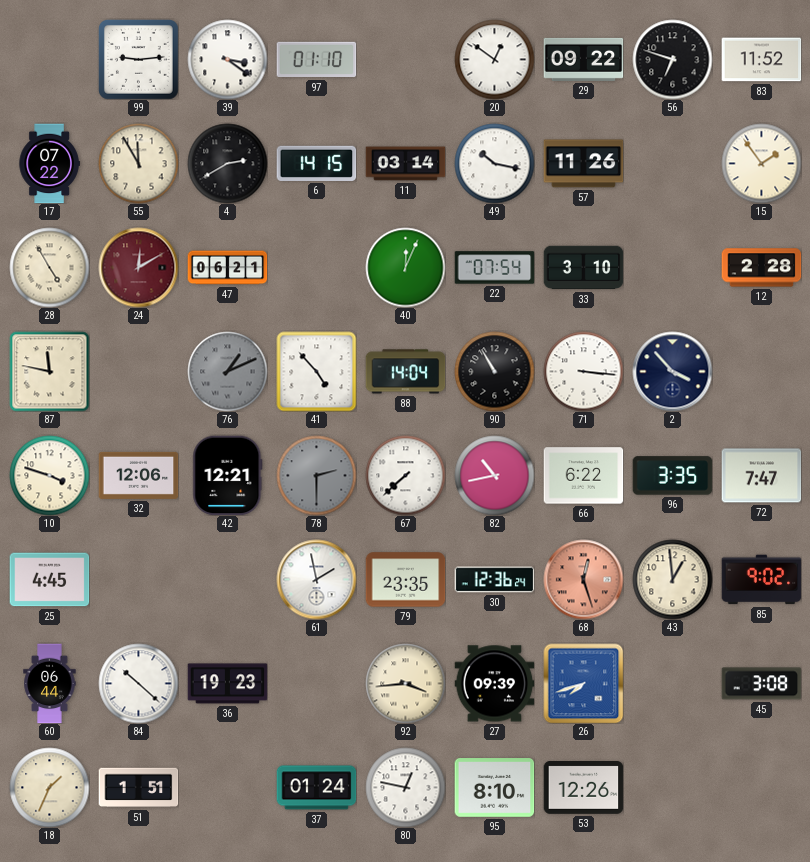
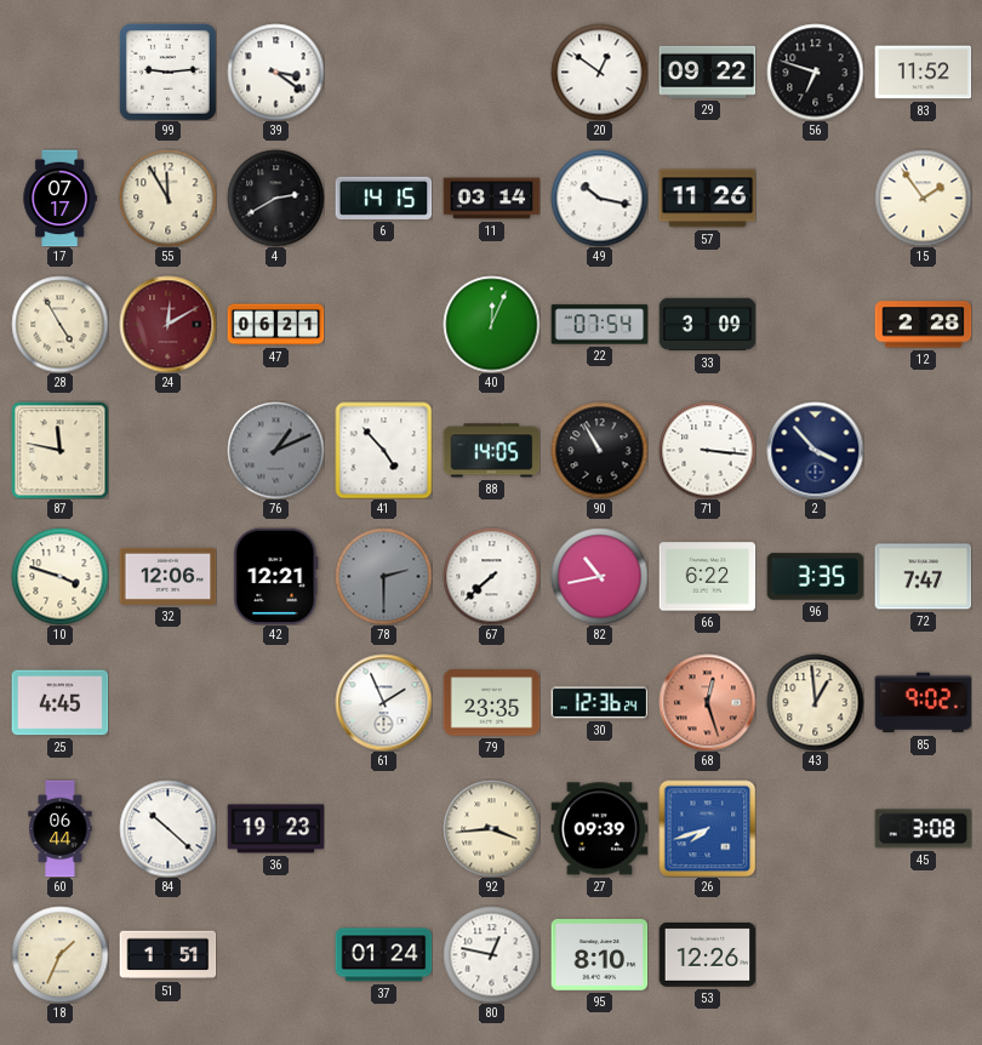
97: 01:10 -> none
17: 07:22 -> 07:17
33: 3:10 -> 3:09
88: 14:04 -> 14:05
61: 1:58 -> 1:56
